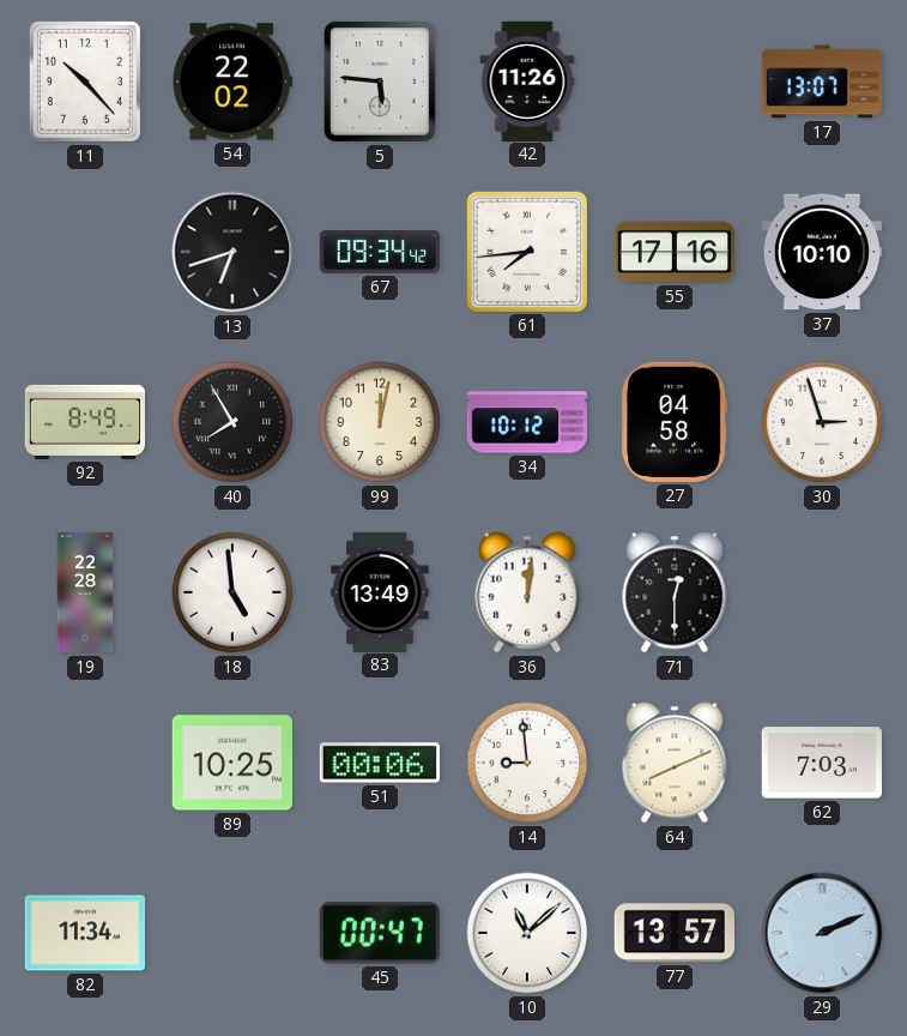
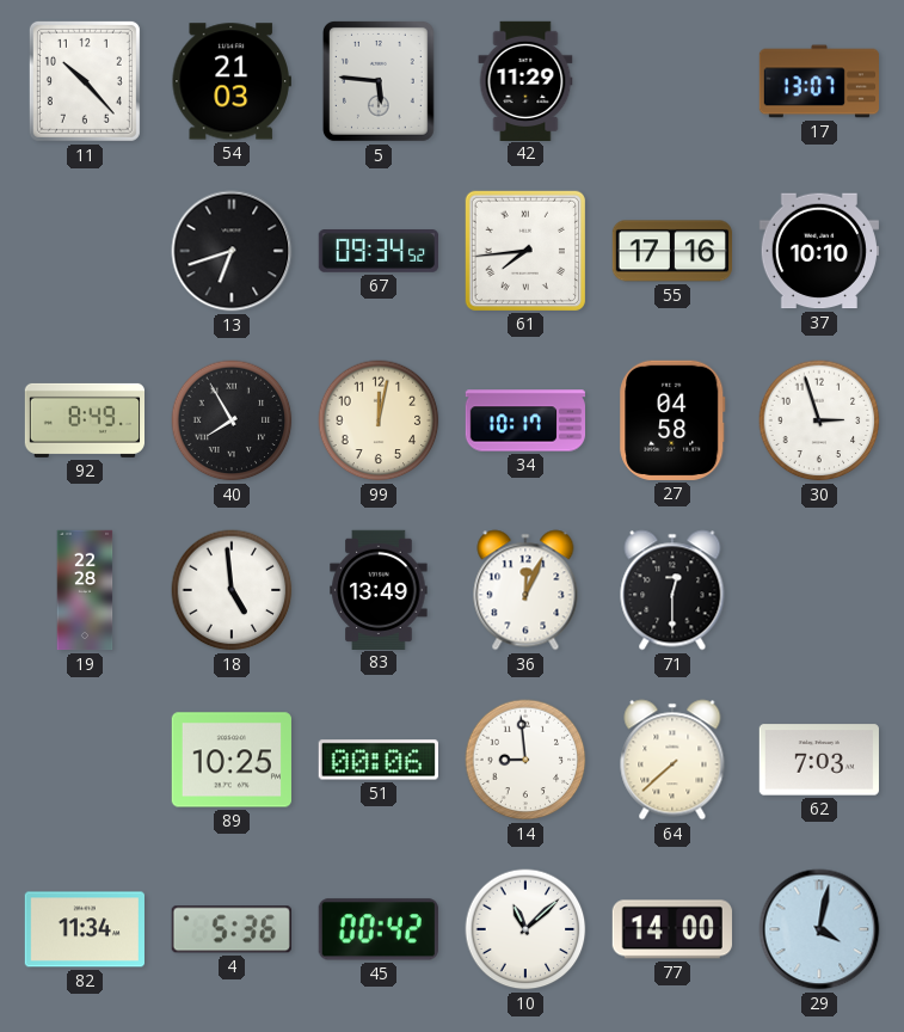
54: 22:02 -> 21:03
42: 11:26 -> 11:29
67: 09:34:42 -> 09:34:52
34: 10:12 -> 10:17
36: 12:01 -> 12:04
64: 8:11 -> 7:38
4: none -> 5:36
45: 00:47 -> 00:42
77: 13:57 -> 14:00
29: 2:11 -> 4:02
